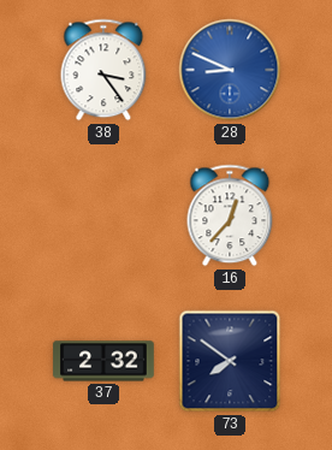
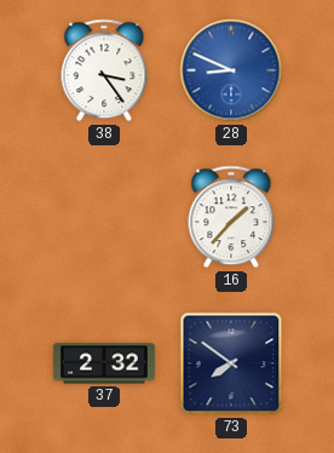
16: 12:37 -> 1:37
